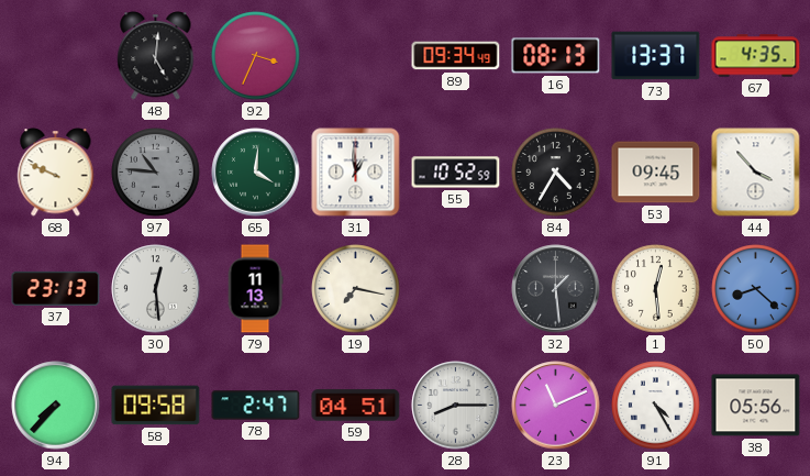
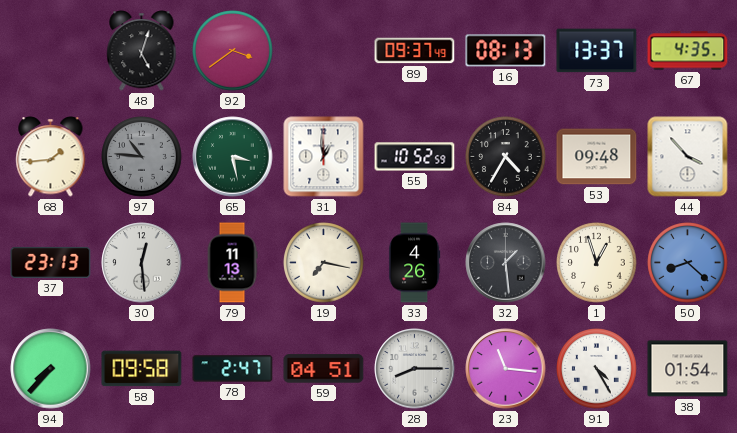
48: 5:01 -> 5:03
92: 3:34 -> 3:39
89: 09:34 -> 09:37
68: 9:49 -> 1:44
65: 4:01 -> 3:28
53: 09:45 -> 09:48
33: none -> 4:26
1: 12:29 -> 12:57
23: 11:11 -> 11:16
38: 05:56 -> 01:54
